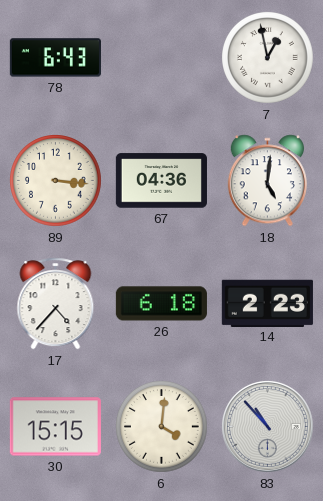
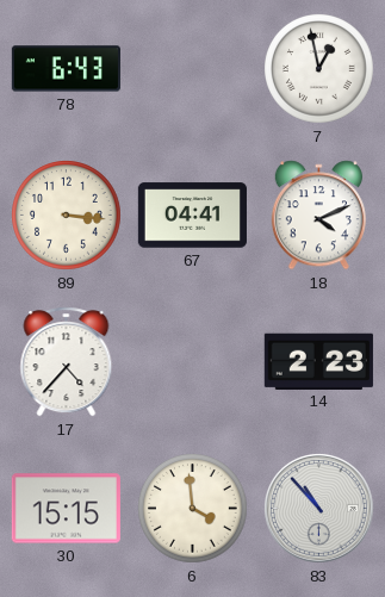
67: 04:36 -> 04:41
18: 5:01 -> 4:11
26: 6:18 -> none
6: 4:01 -> 3:59
